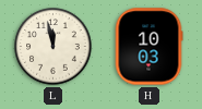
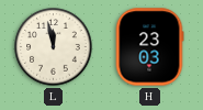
H: 10:03 -> 23:03
